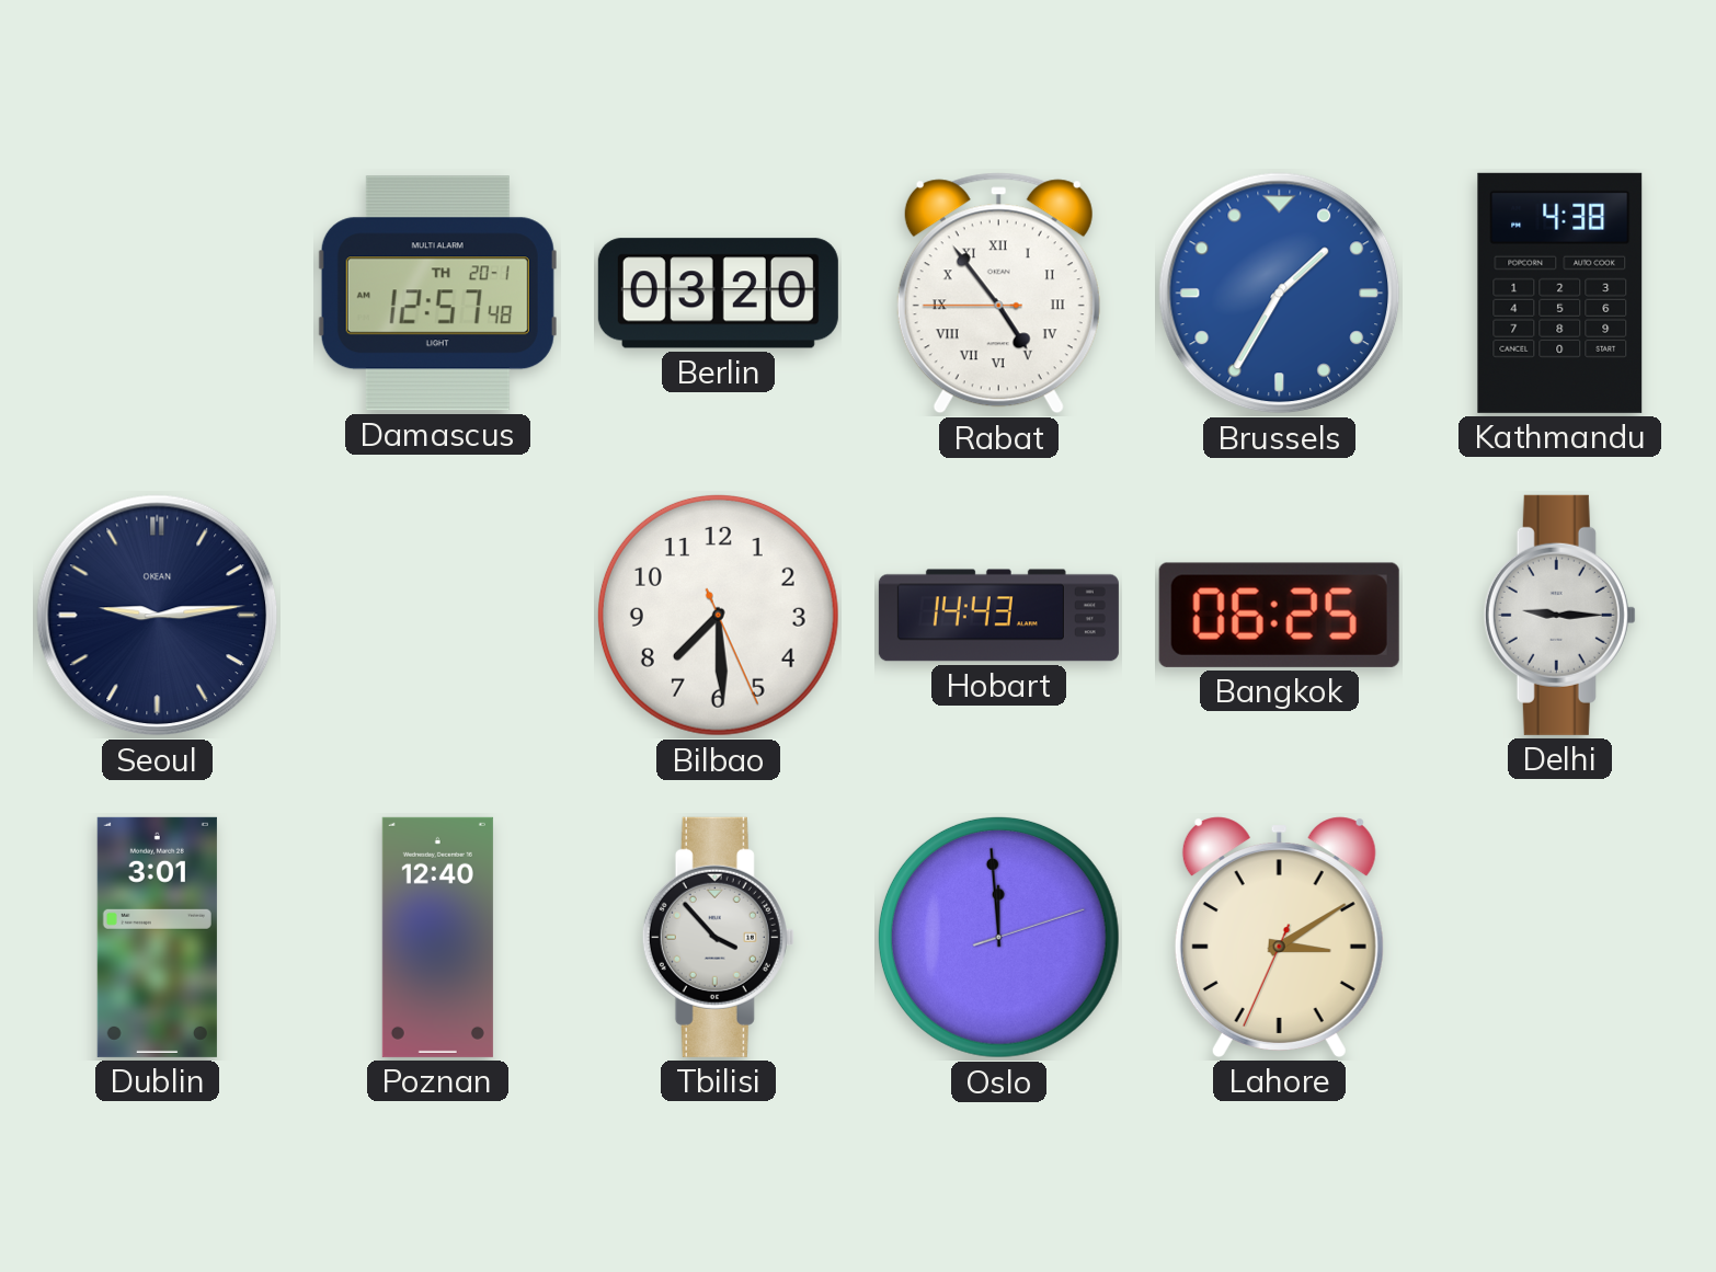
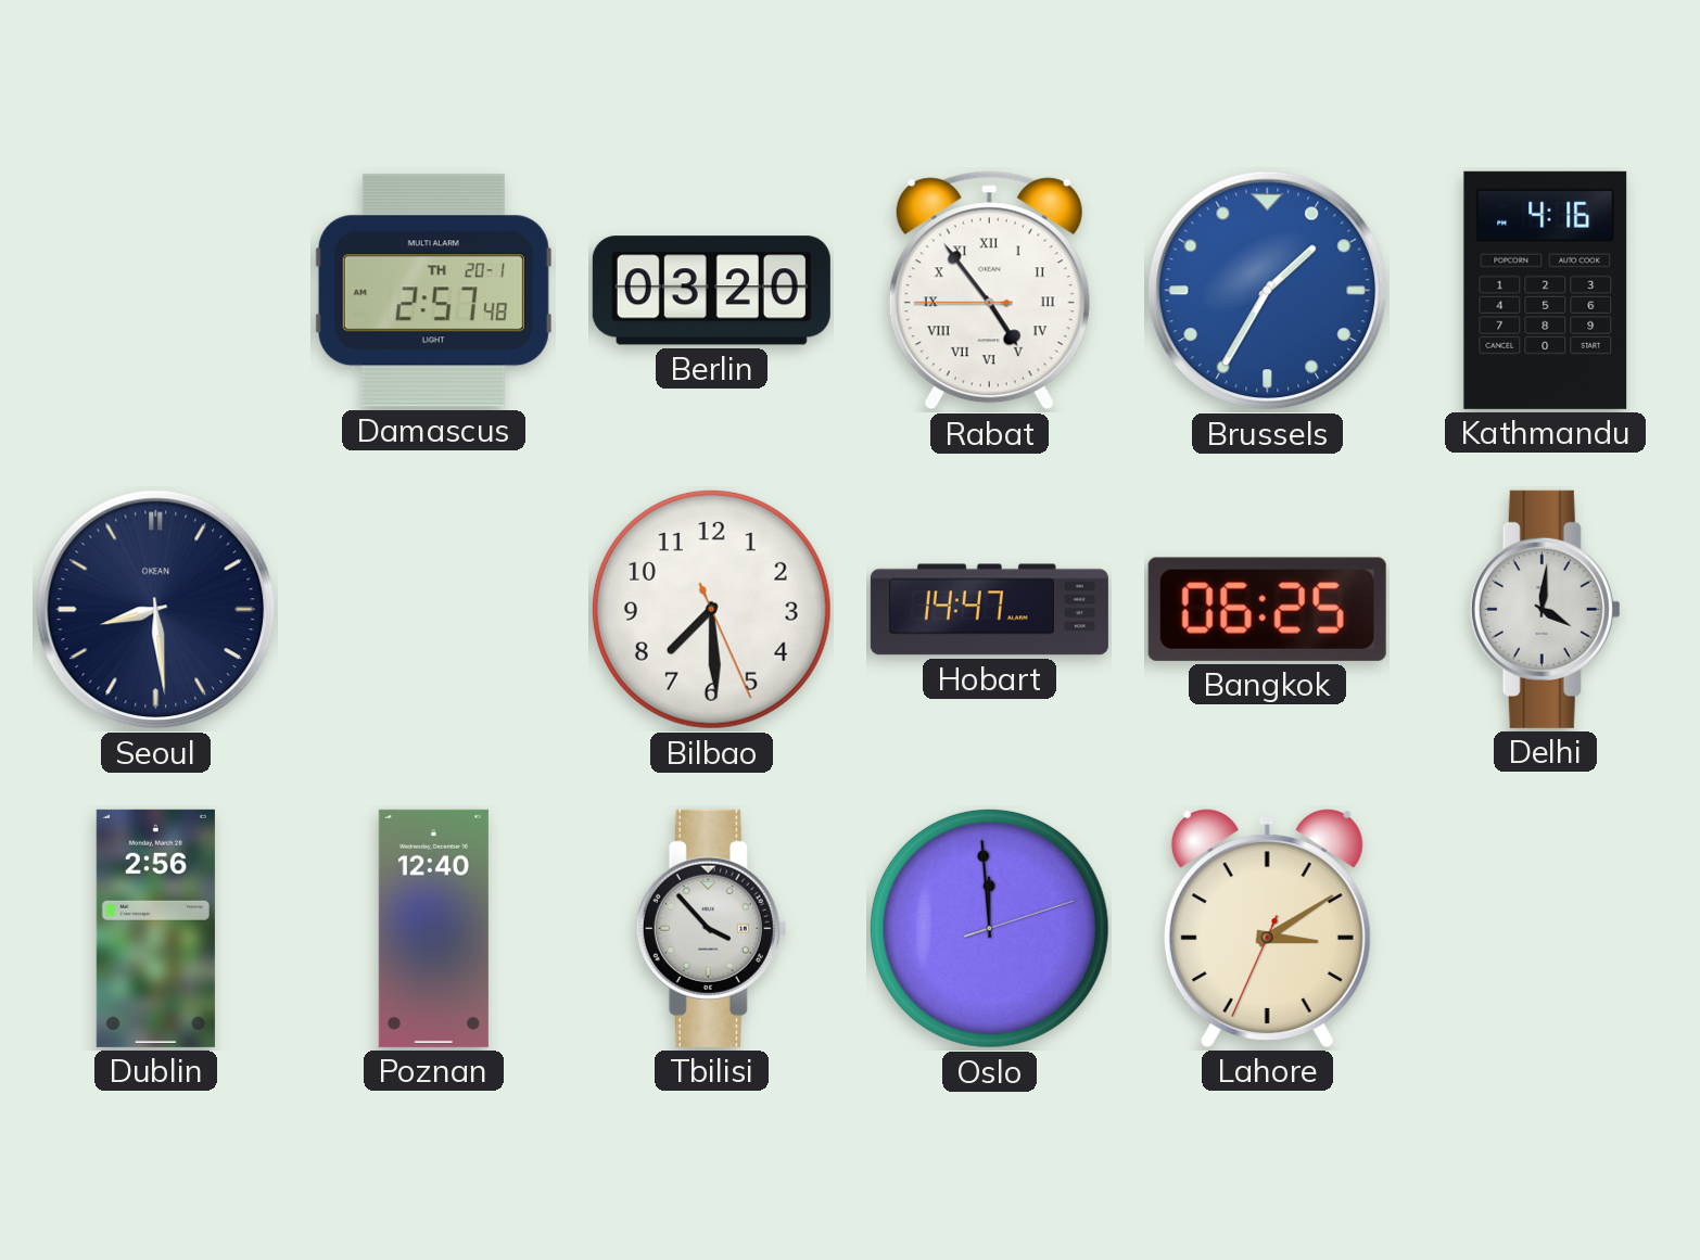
Damascus: 12:57 -> 2:57
Kathmandu: 4:38 -> 4:16
Seoul: 9:14 -> 8:29
Hobart: 14:43 -> 14:47
Delhi: 9:15 -> 4:01
Dublin: 3:01 -> 2:56
